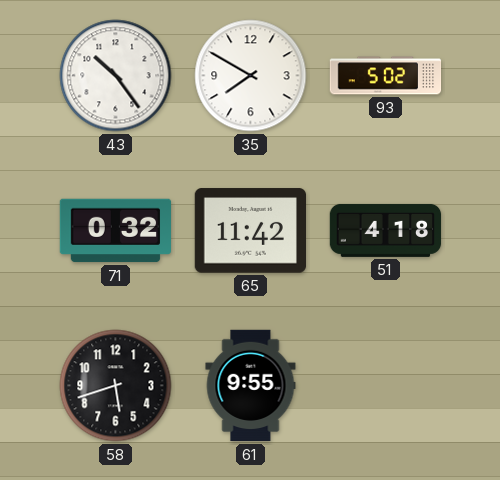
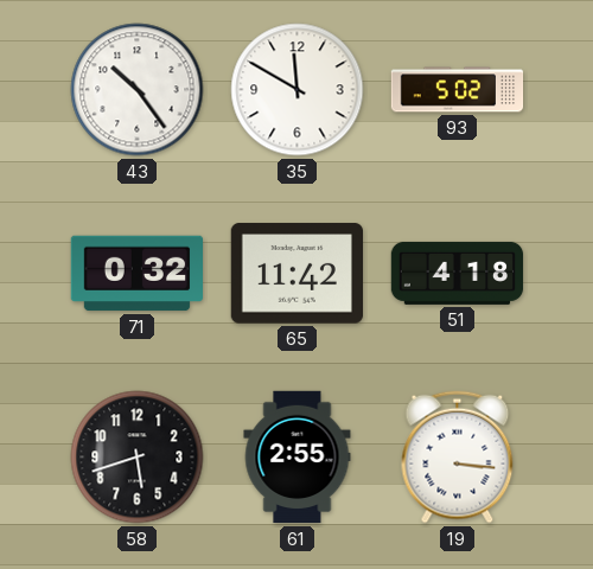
35: 7:50 -> 11:50
61: 9:55 -> 2:55
19: none -> 3:16
